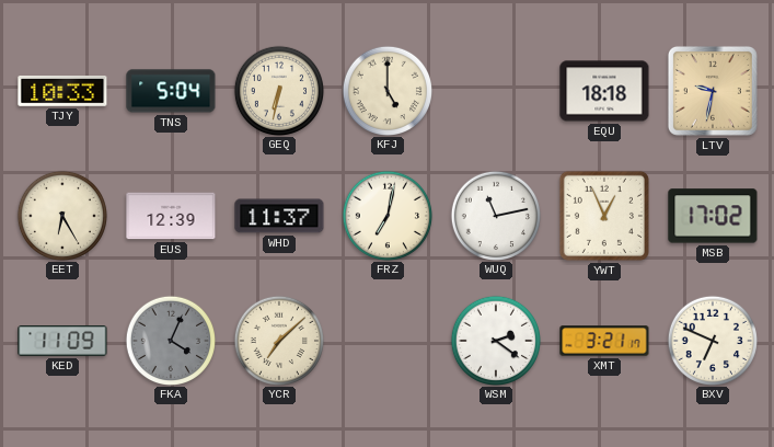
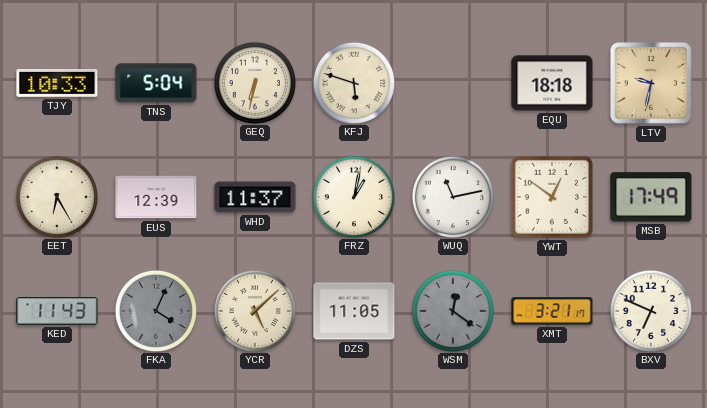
KFJ: 5:00 -> 5:48
FRZ: 7:02 -> 1:02
YWT: 12:56 -> 12:51
MSB: 17:02 -> 17:49
KED: 11:09 -> 11:43
YCR: 7:08 -> 5:08
DZS: none -> 11:05
WSM: 2:21 -> 12:21
WSM dial: white -> grey
